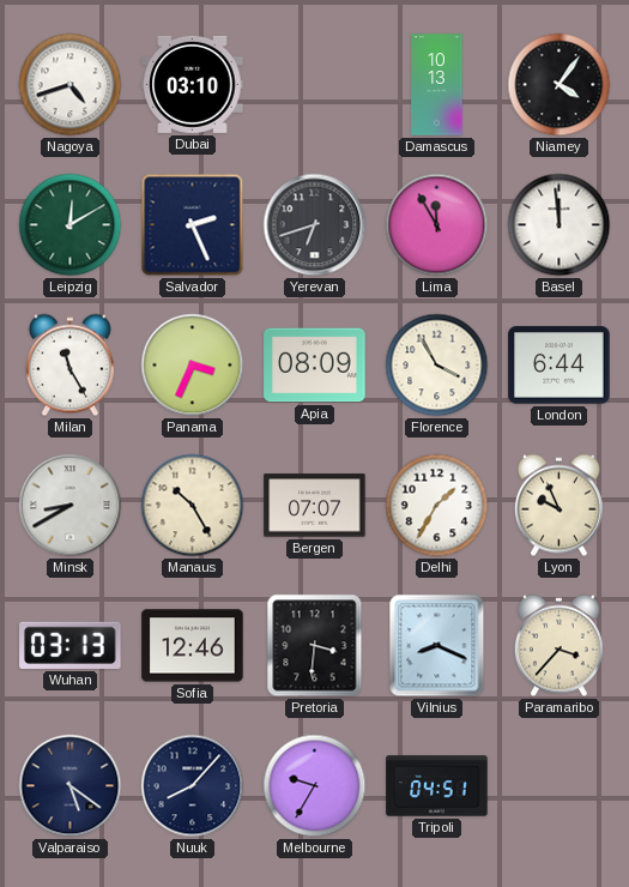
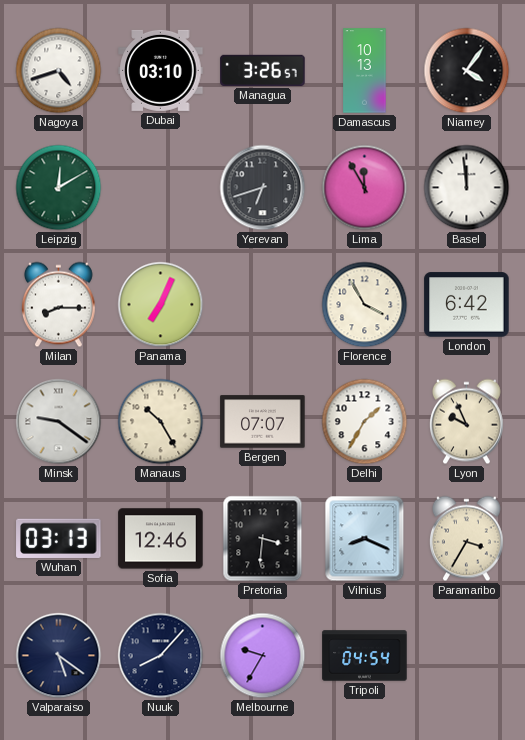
Managua: none -> 3:26
Salvador: 2:26 -> none
Milan: 11:25 -> 8:15
Panama: 3:34 -> 7:04
Apia: 08:09 -> none
London: 6:44 -> 6:42
Minsk: 8:40 -> 9:21
Paramaribo: 3:37 -> 3:35
Tripoli: 04:51 -> 04:54
